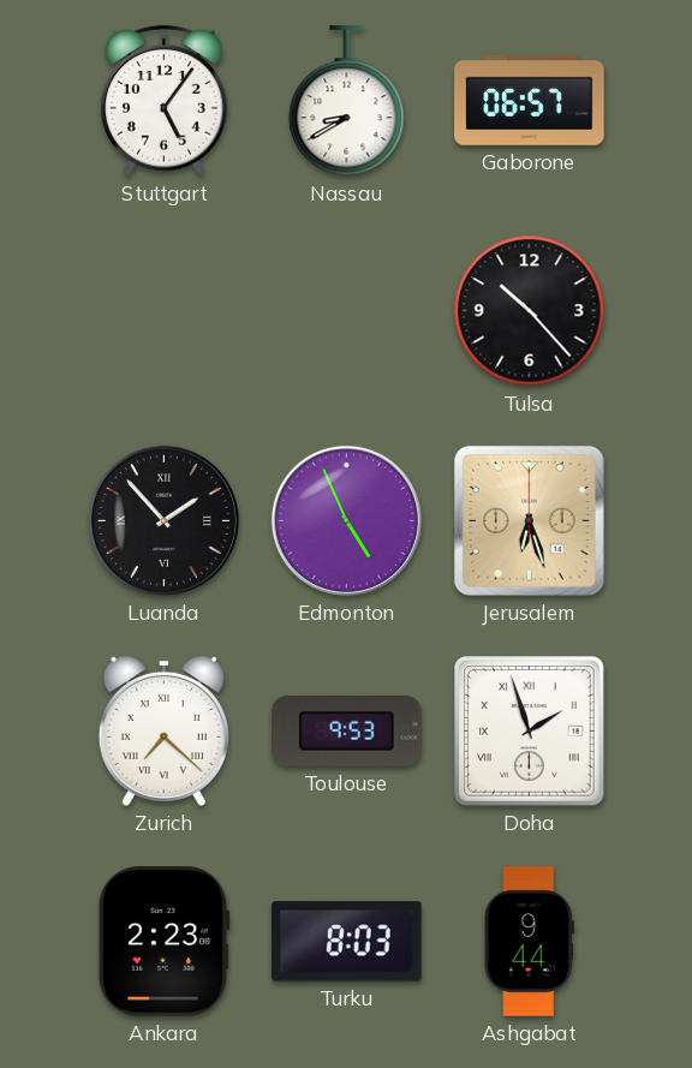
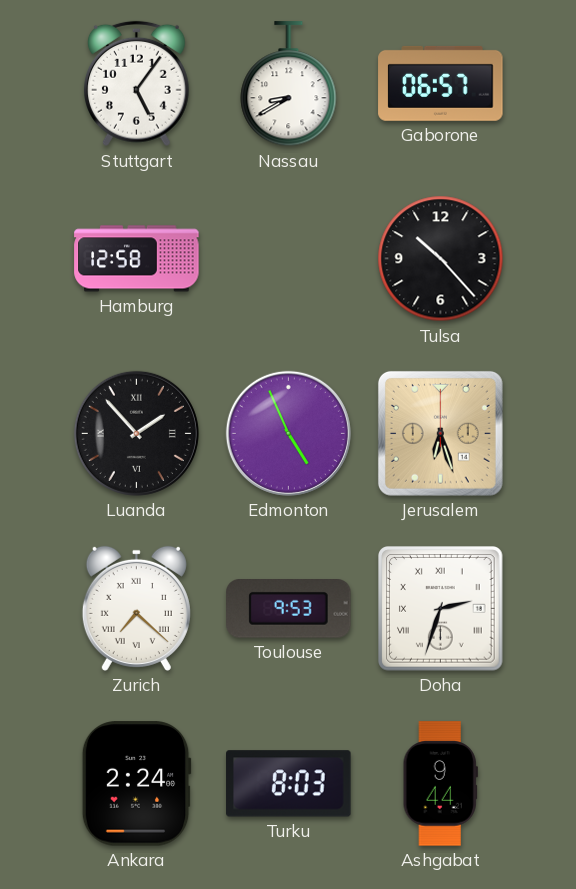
Hamburg: none -> 12:58
Doha: 1:57 -> 2:33
Ankara: 2:23 -> 2:24
